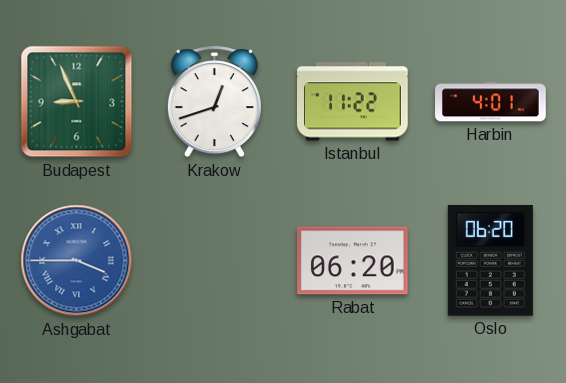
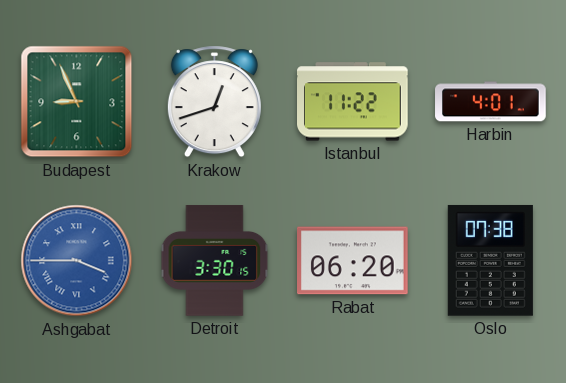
Detroit: none -> 3:30
Oslo: 06:20 -> 07:38
